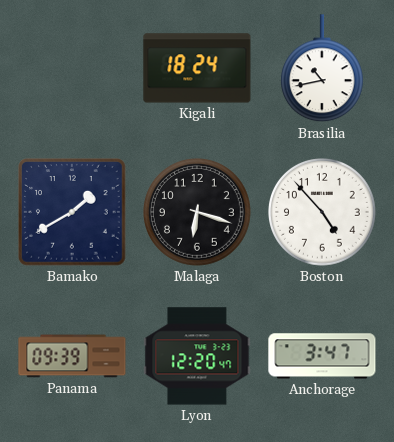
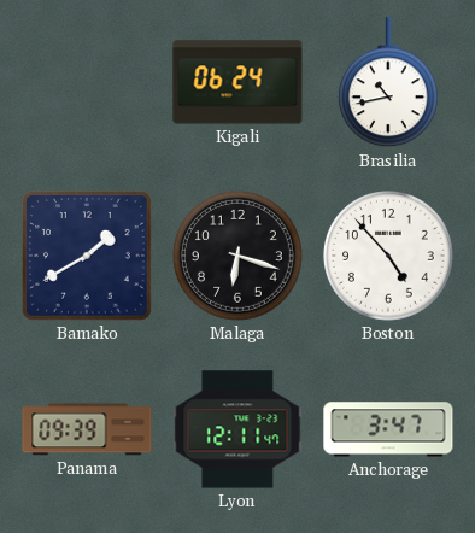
Kigali: 18:24 -> 06:24
Lyon: 12:20 -> 12:11
